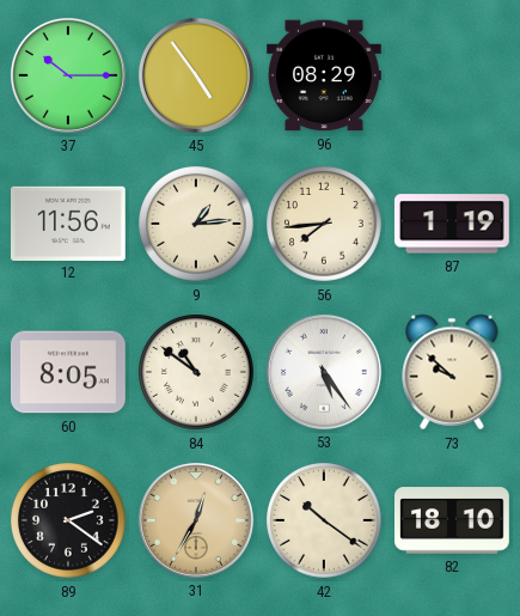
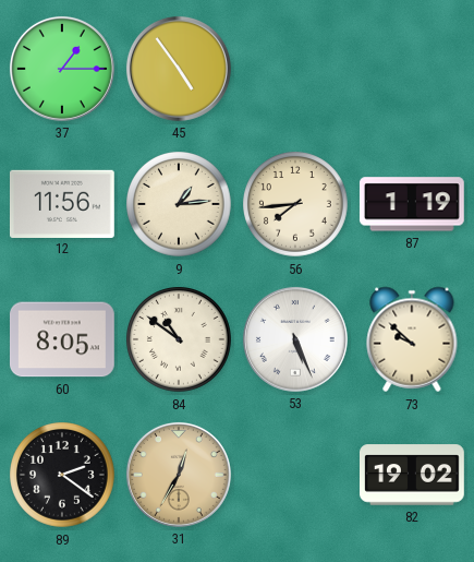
37: 10:15 -> 1:15
96: 08:29 -> none
53: 5:24 -> 5:26
42: 10:21 -> none
82: 18:10 -> 19:02
